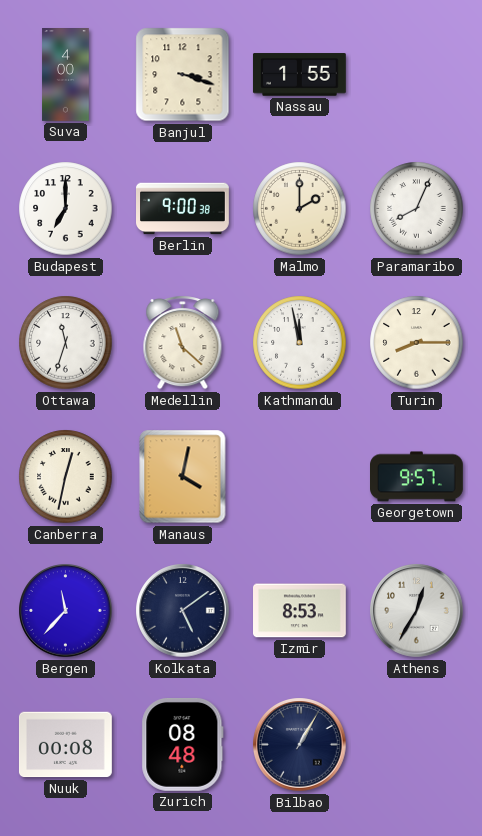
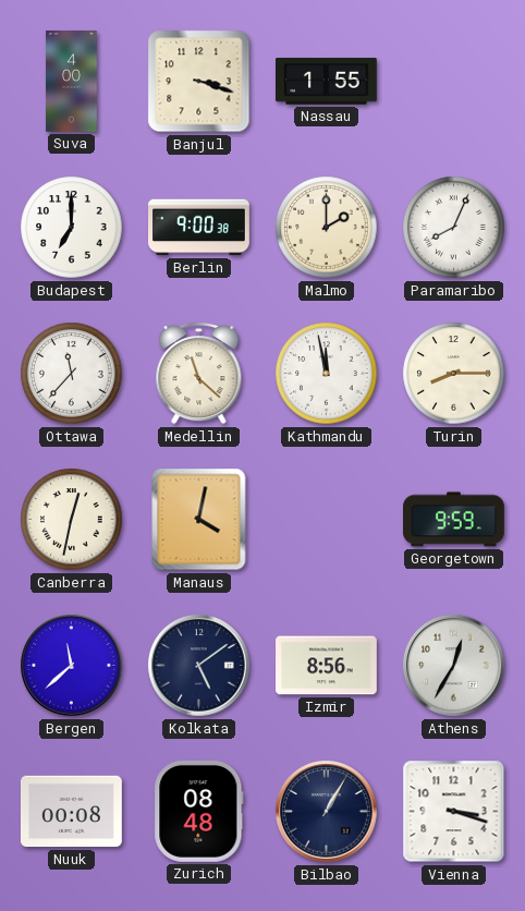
Ottawa: 11:33 -> 11:37
Georgetown: 9:57 -> 9:59
Bergen: 11:37 -> 11:38
Izmir: 8:53 -> 8:56
Vienna: none -> 3:18
